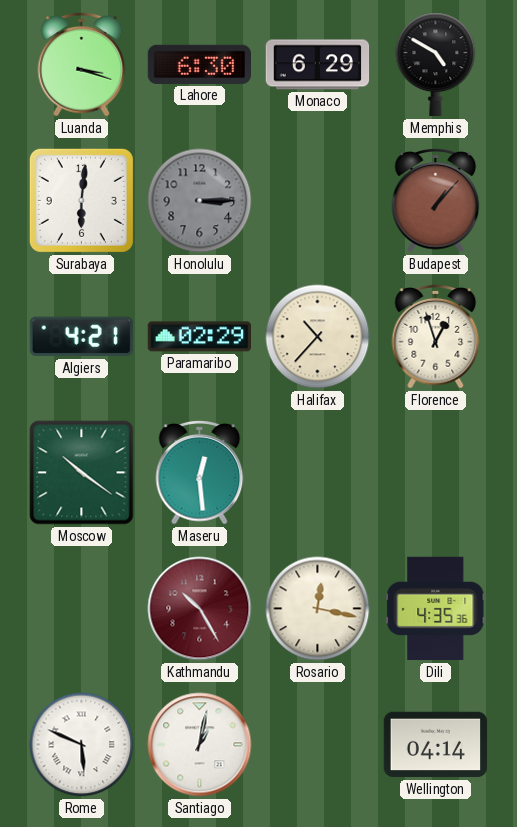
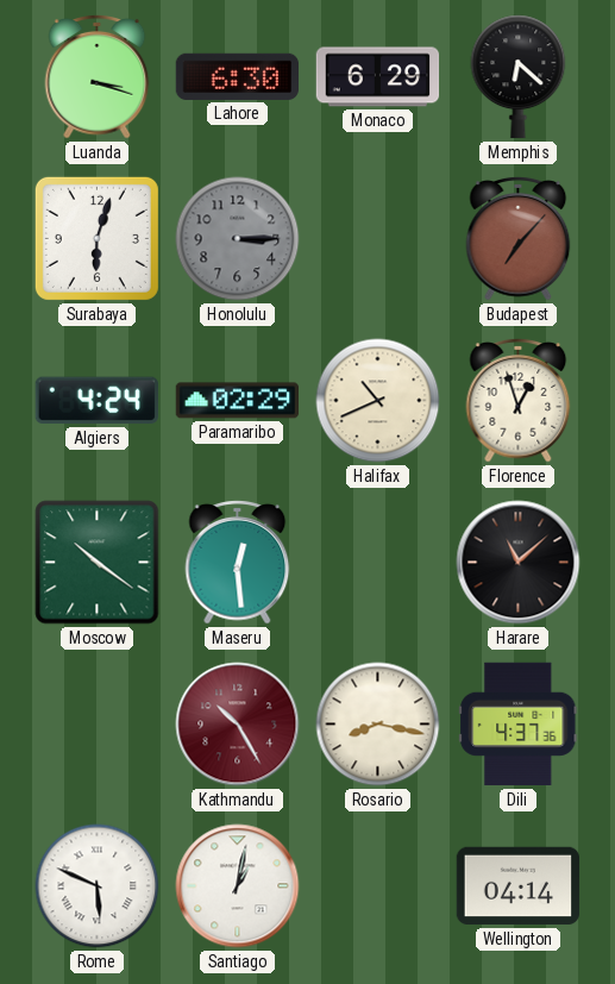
Memphis: 4:50 -> 6:22
Surabaya: 6:01 -> 6:03
Budapest: 1:07 -> 7:07
Algiers: 4:21 -> 4:24
Halifax: 10:37 -> 10:41
Harare: none -> 11:08
Rosario: 12:17 -> 8:17
Dili: 4:35 -> 4:37
